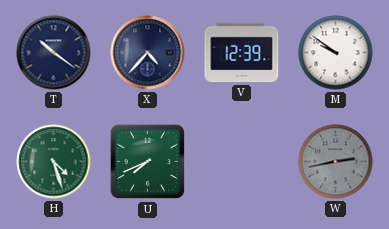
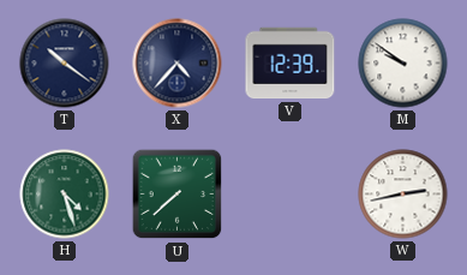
U: 7:41 -> 7:38
W dial: grey -> white
